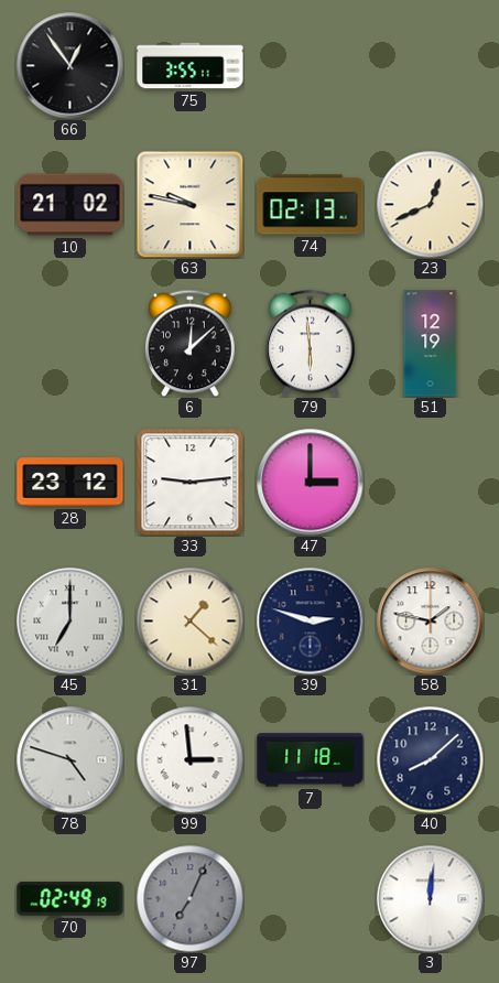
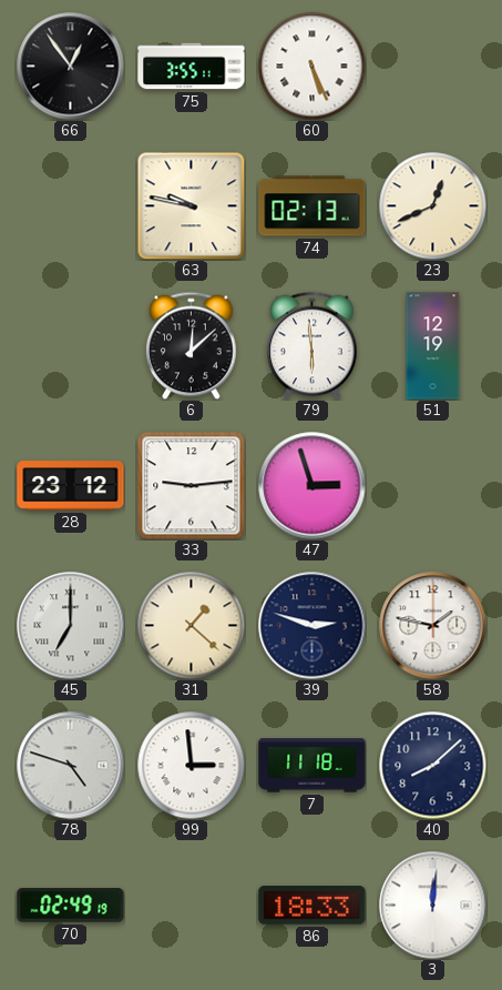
60: none -> 5:26
10: 21:02 -> none
47: 3:00 -> 2:57
97: 7:04 -> none
86: none -> 18:33
